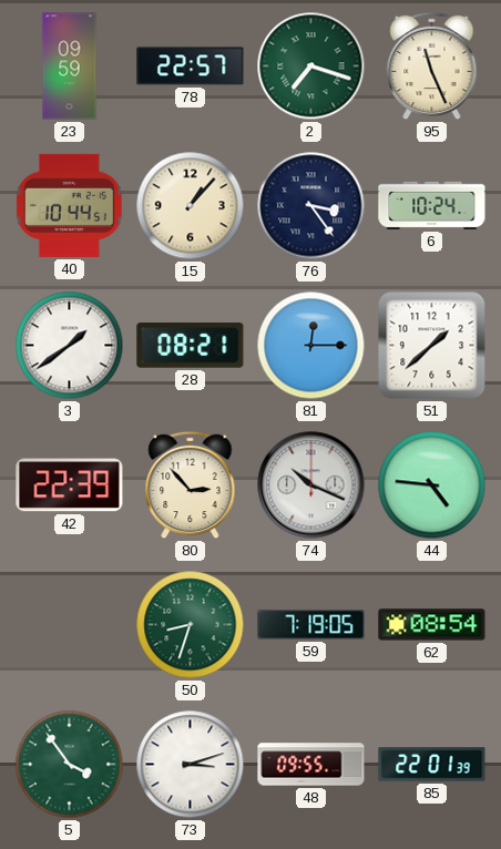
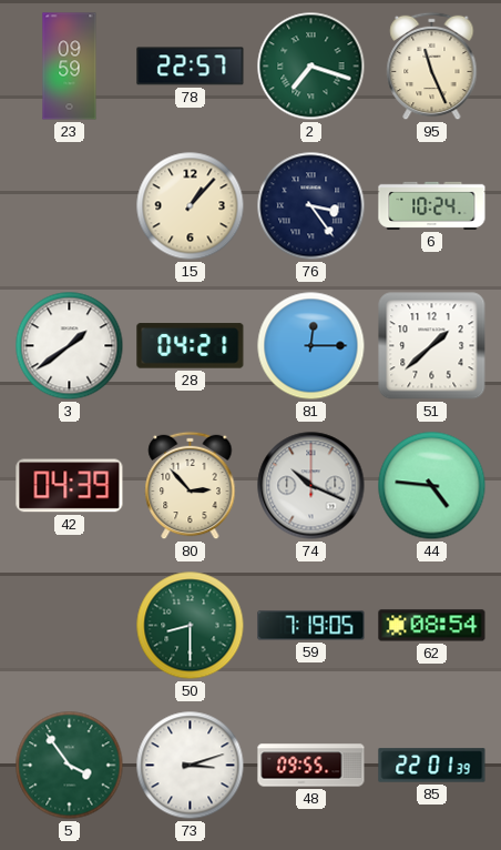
40: 10:44 -> none
28: 08:21 -> 04:21
42: 22:39 -> 04:39
50: 8:33 -> 8:30
